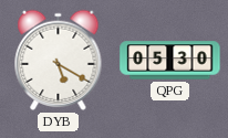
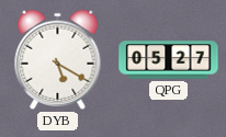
QPG: 05:30 -> 05:27
